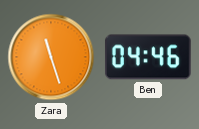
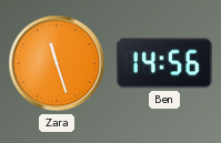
Ben: 04:46 -> 14:56
